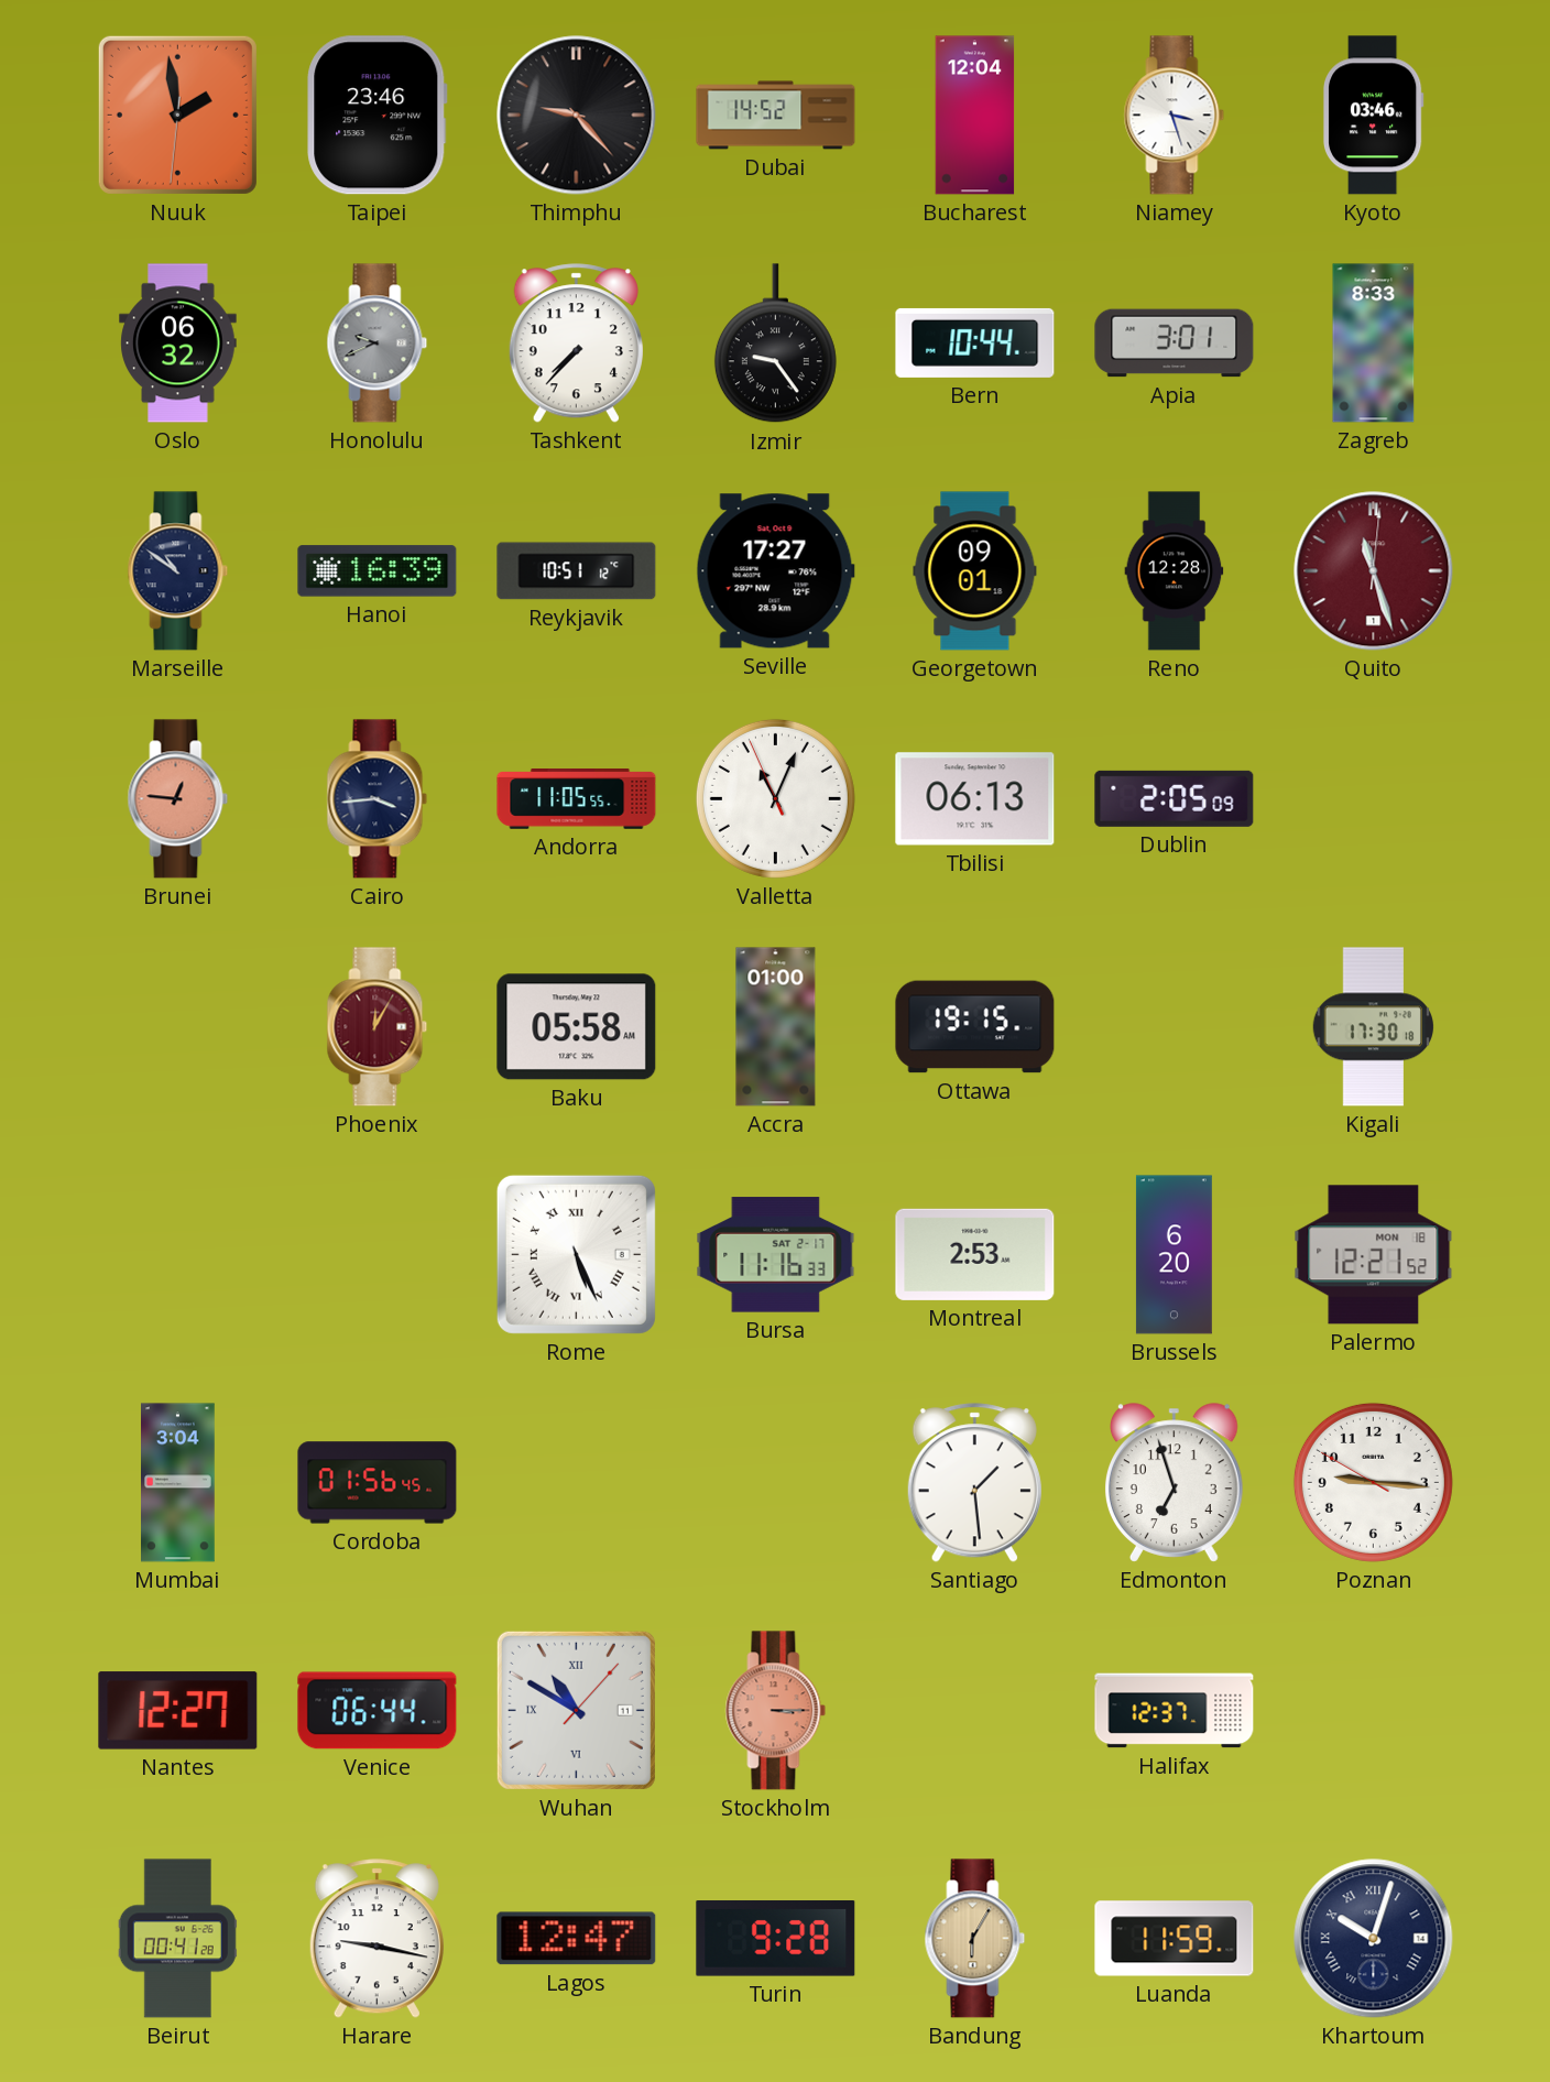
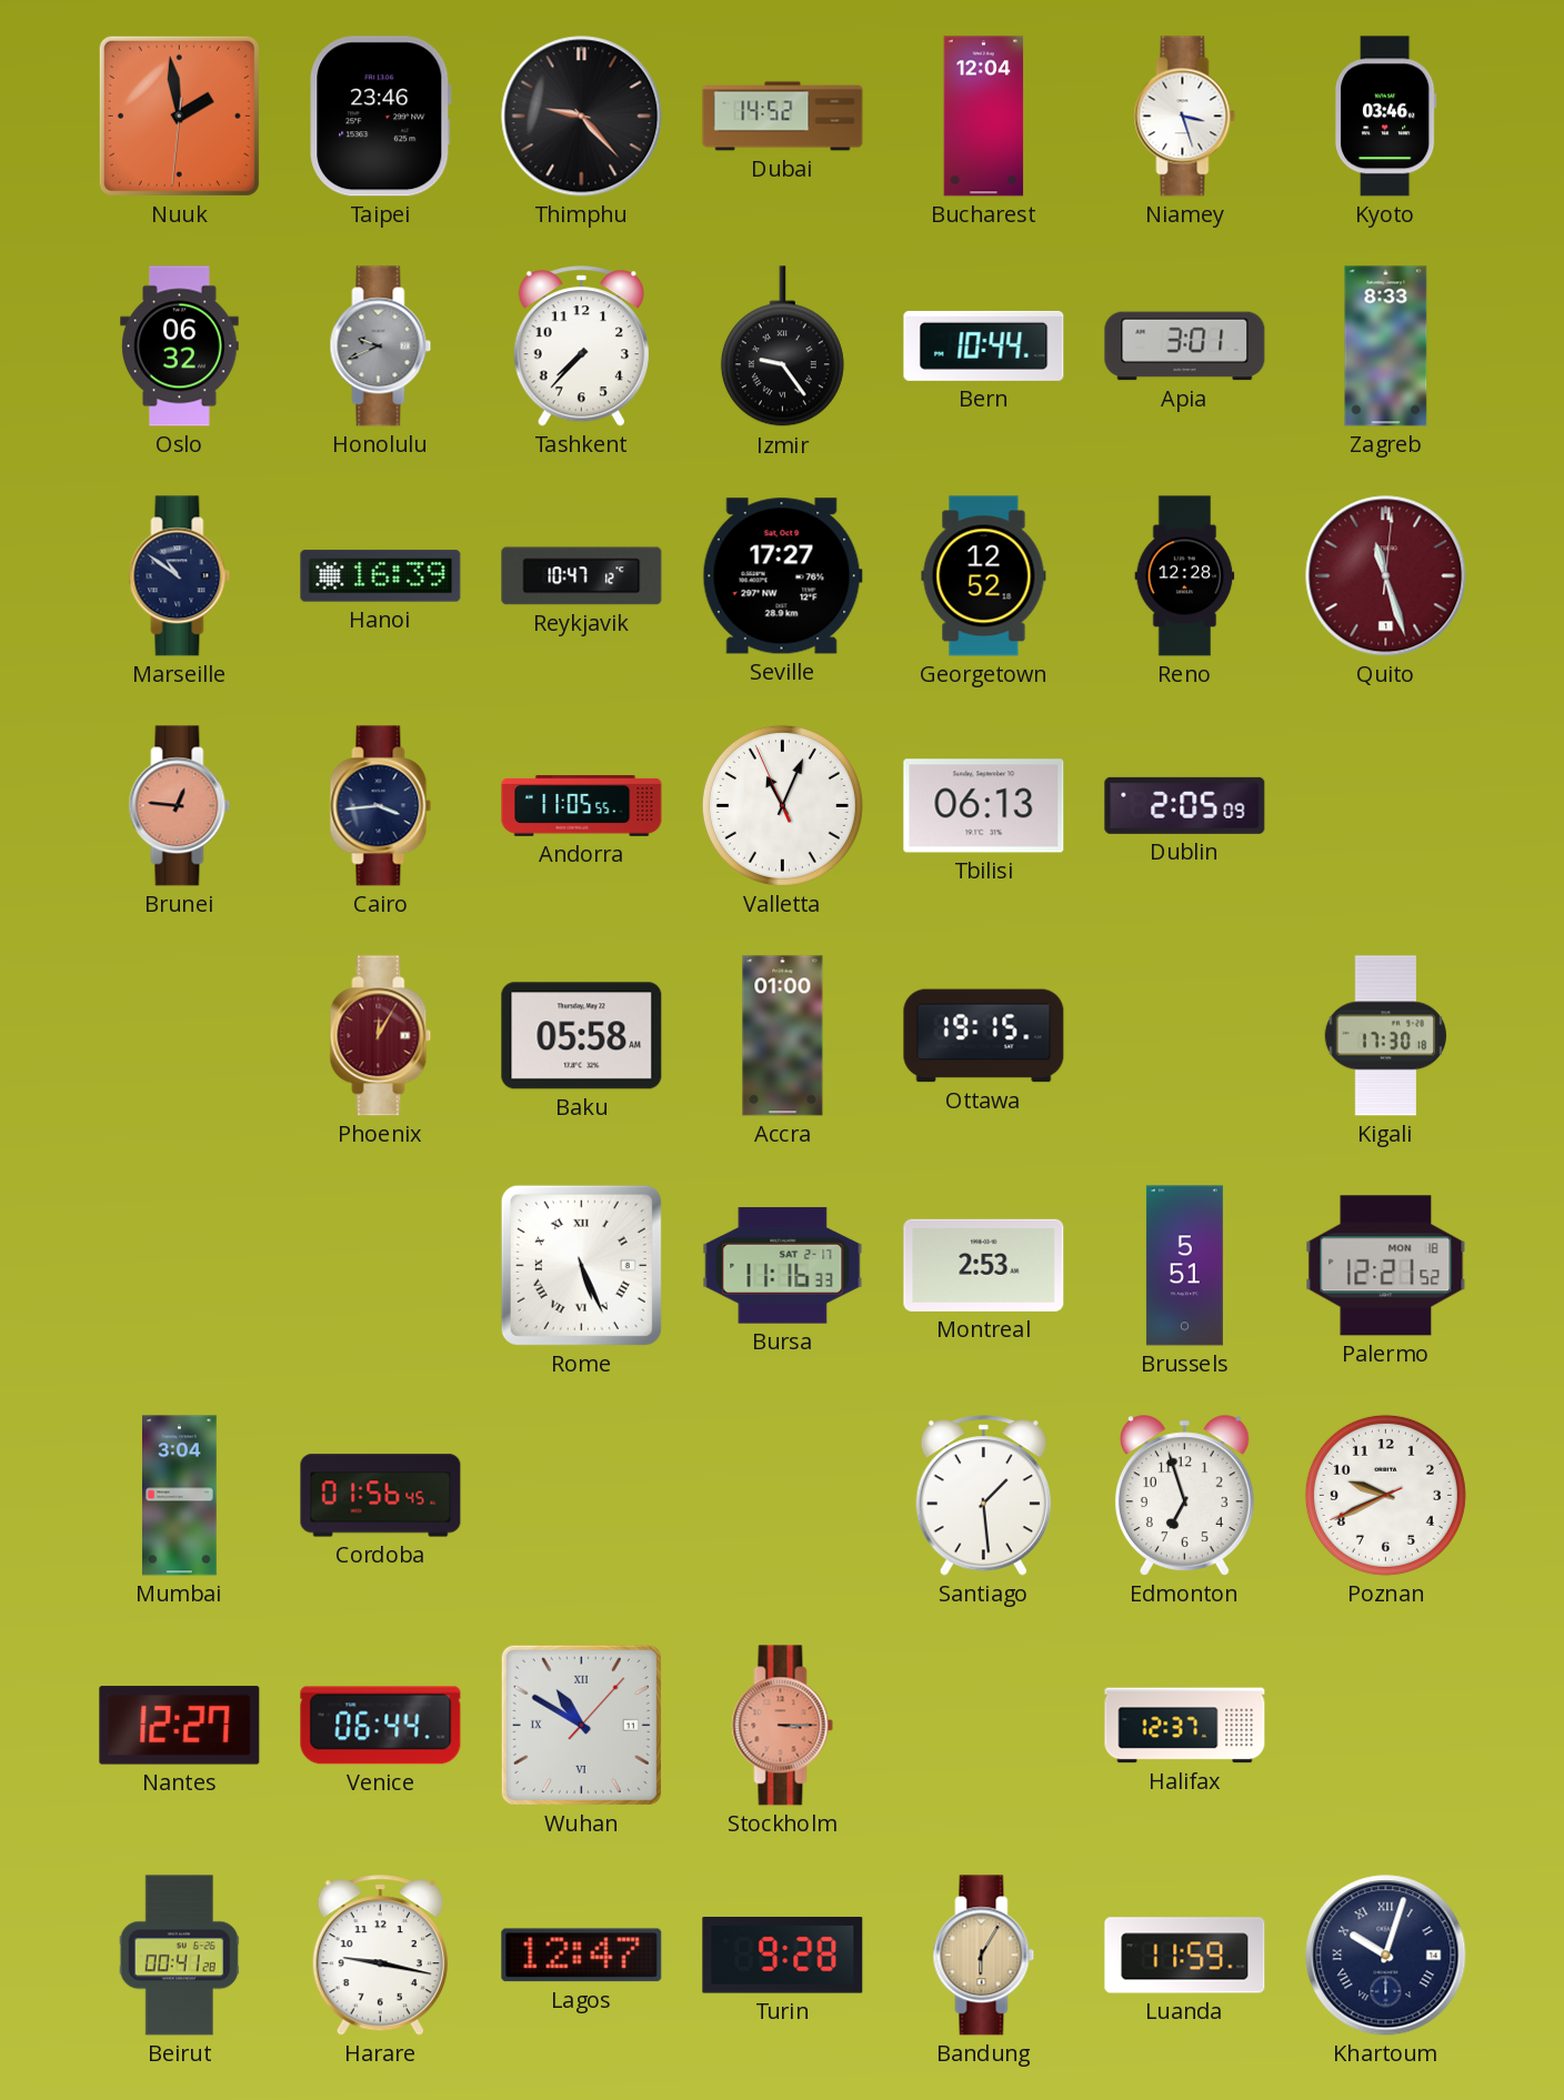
Reykjavik: 10:51 -> 10:47
Georgetown: 09:01 -> 12:52
Brussels: 6:20 -> 5:51
Poznan: 9:15 -> 9:40
